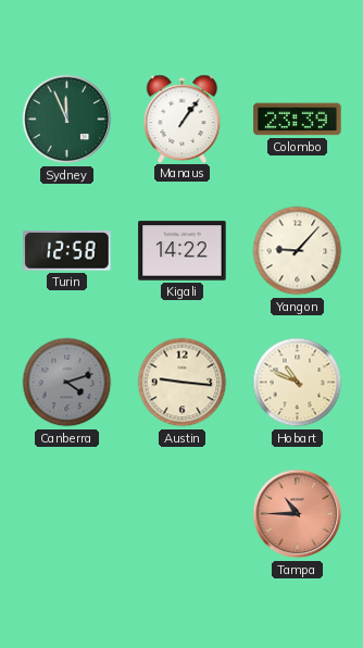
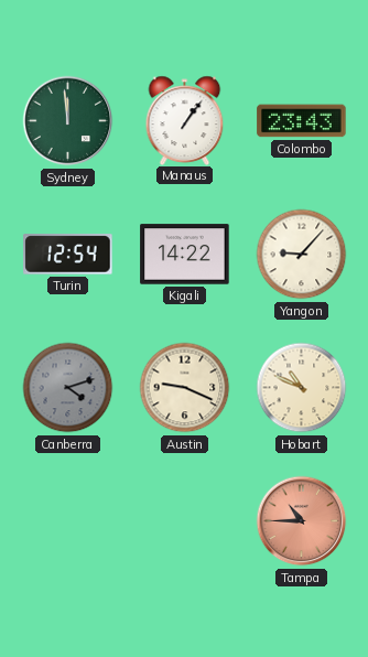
Sydney: 11:56 -> 11:59
Colombo: 23:39 -> 23:43
Turin: 12:58 -> 12:54
Austin: 9:16 -> 9:19
